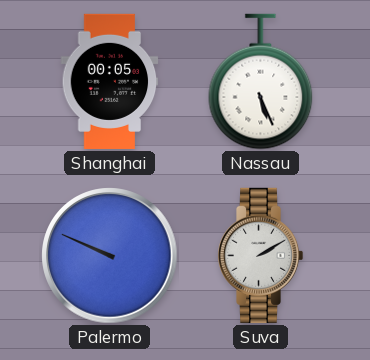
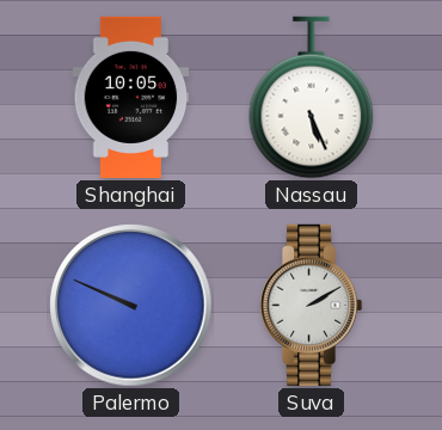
Shanghai: 00:05 -> 10:05
